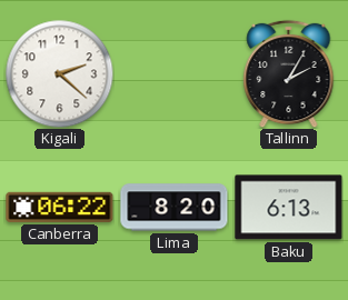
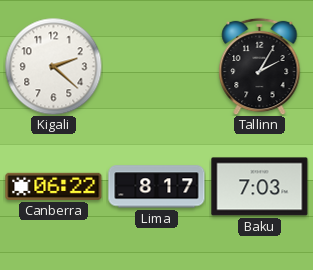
Lima: 8:20 -> 8:17
Baku: 6:13 -> 7:03
